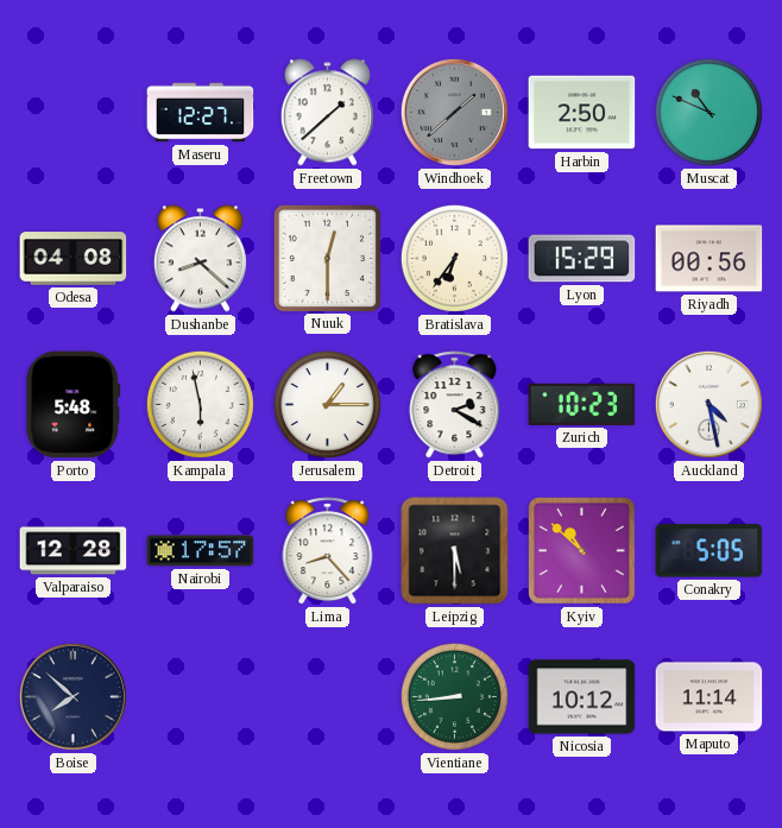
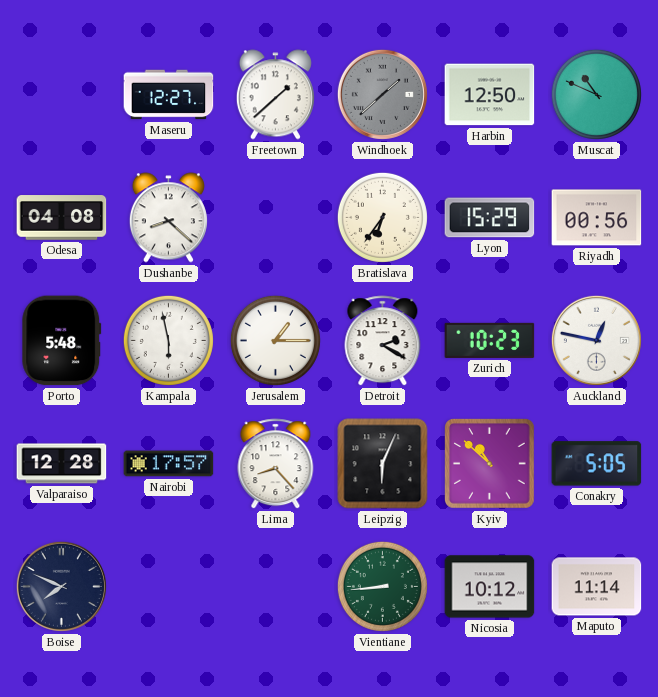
Harbin: 2:50 -> 12:50
Nuuk: 12:30 -> none
Auckland: 4:28 -> 12:47
Leipzig: 5:30 -> 6:04
Boise: 7:52 -> 7:49
